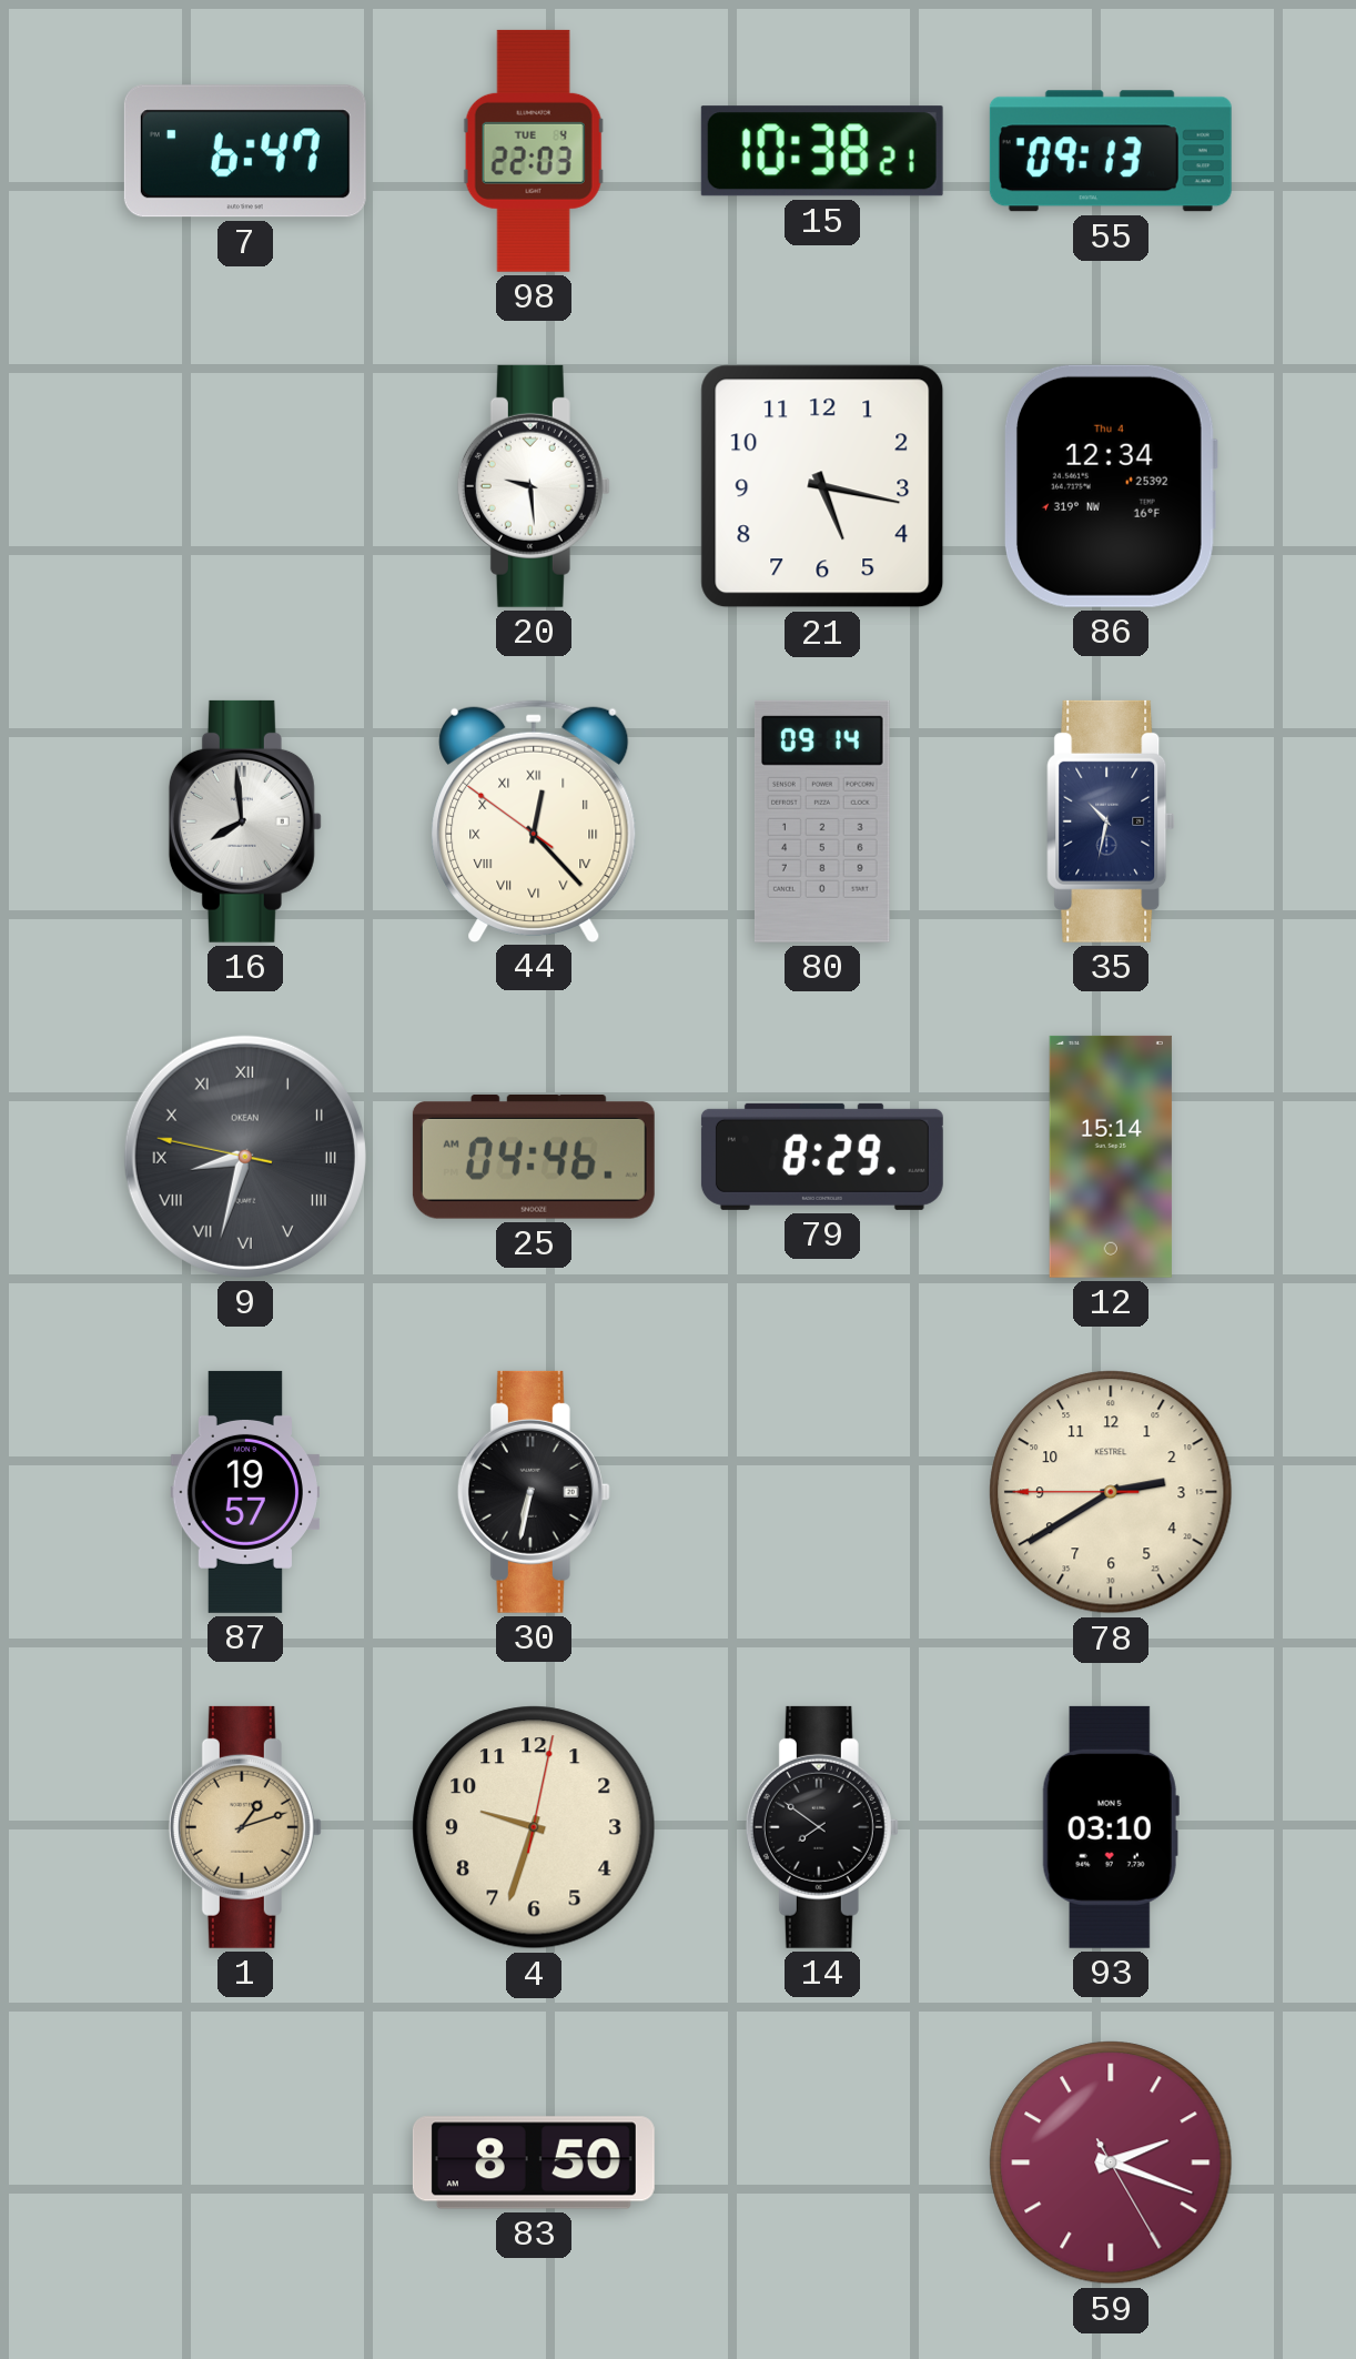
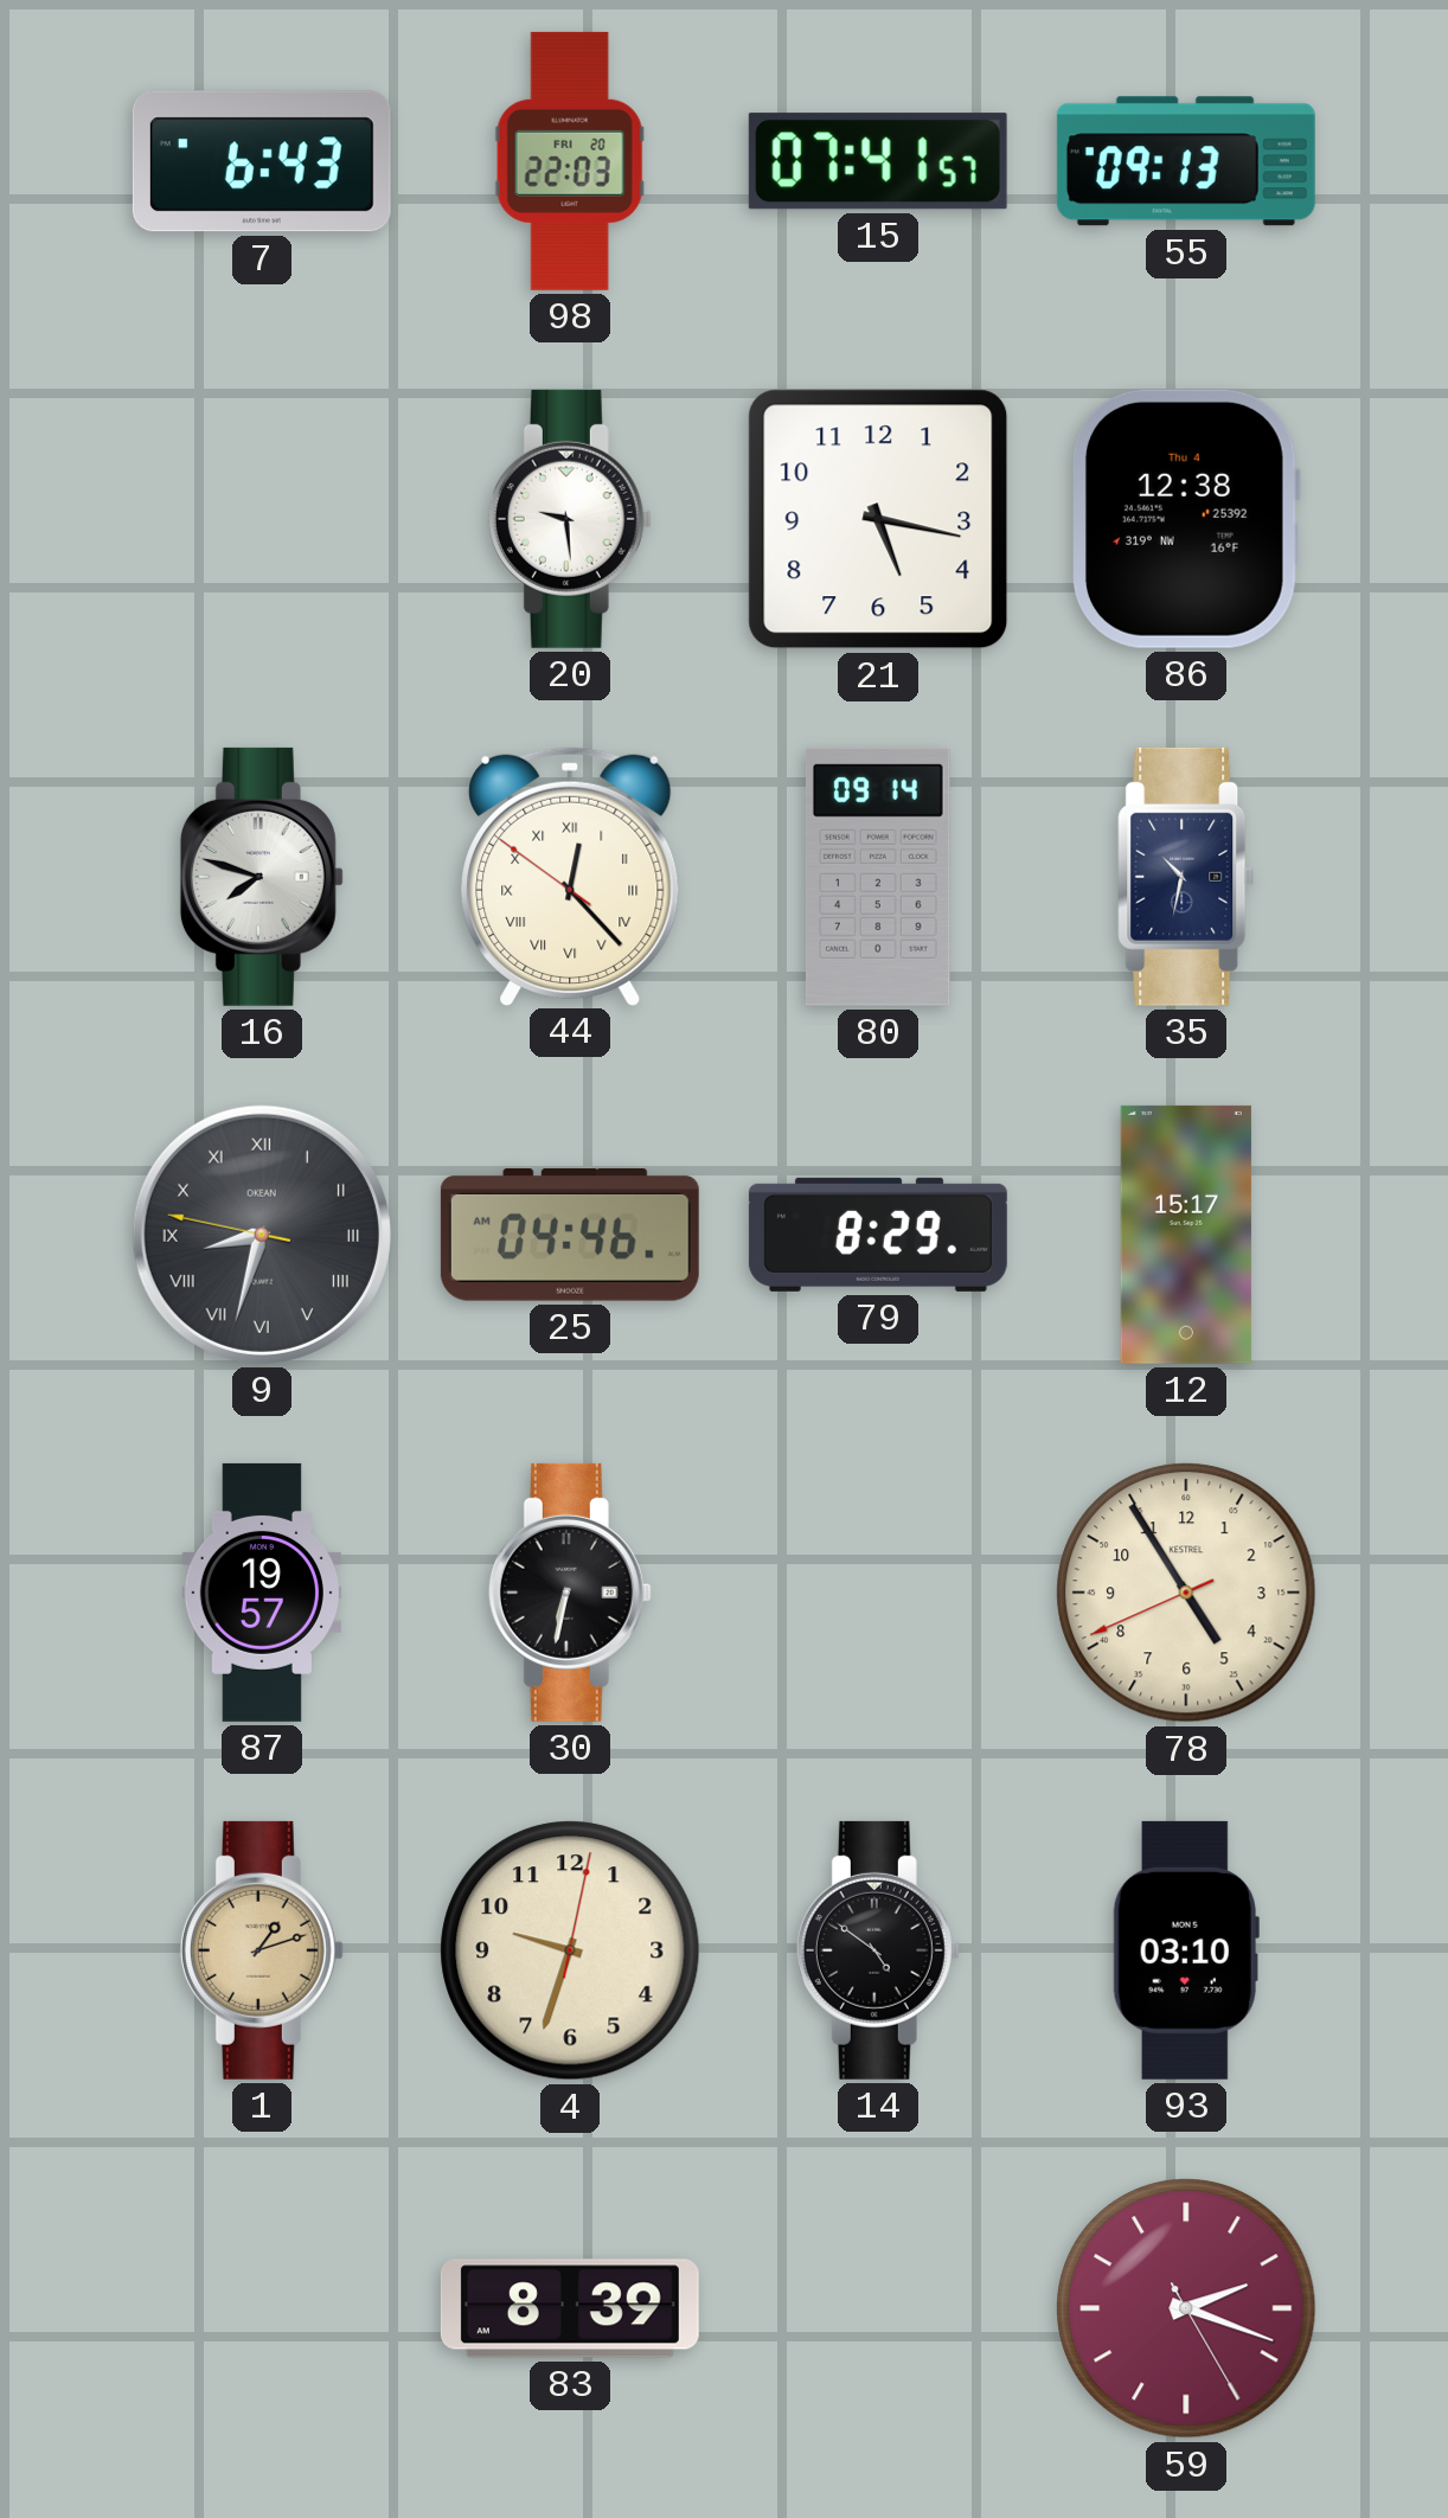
7: 6:47 -> 6:43
98 date: TUE 4 -> FRI 20
15: 10:38 -> 07:41
86: 12:34 -> 12:38
16: 7:59 -> 7:48
12: 15:14 -> 15:17
78: 2:39 -> 4:54
14: 7:51 -> 4:51
83: 8:50 -> 8:39
